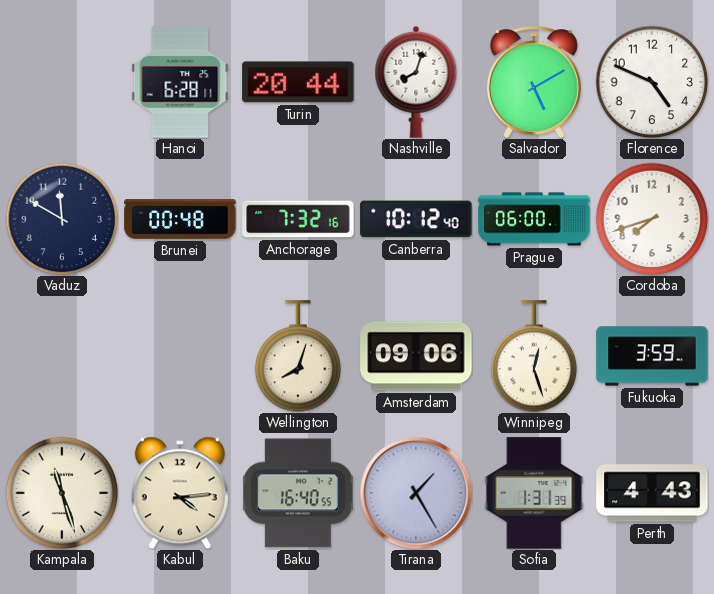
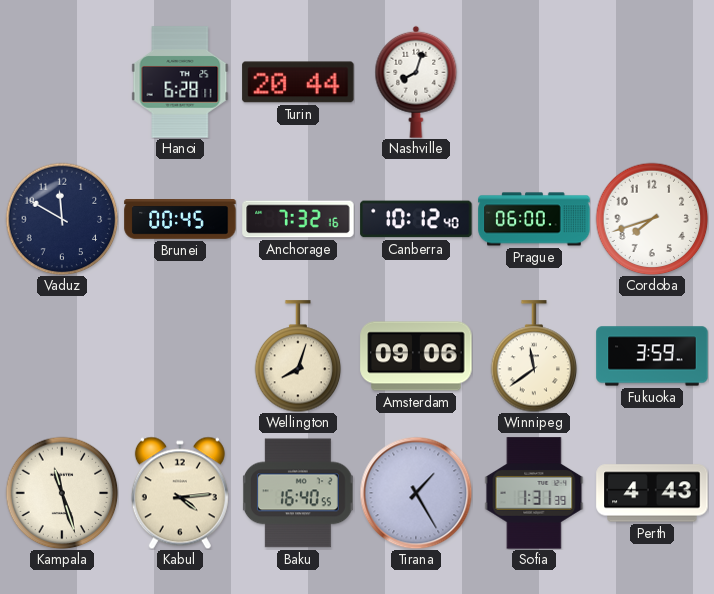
Salvador: 5:10 -> none
Florence: 4:49 -> none
Brunei: 00:48 -> 00:45
Winnipeg: 12:27 -> 11:39
